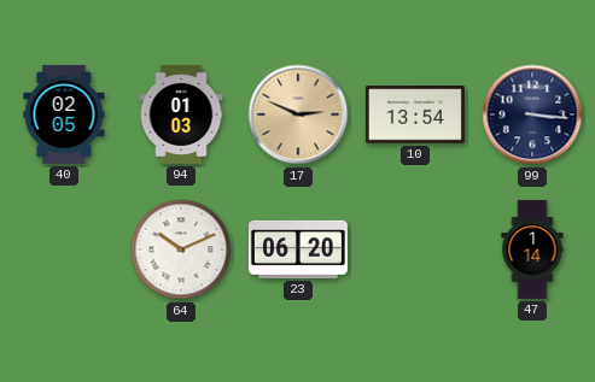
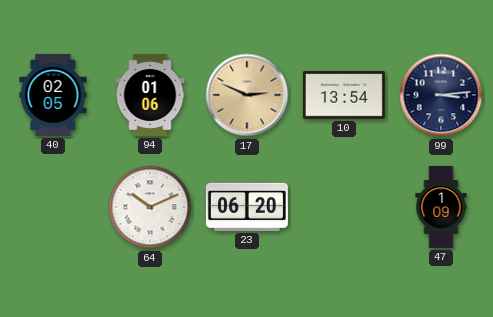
94: 01:03 -> 01:06
99: 3:16 -> 3:14
47: 1:14 -> 1:09
